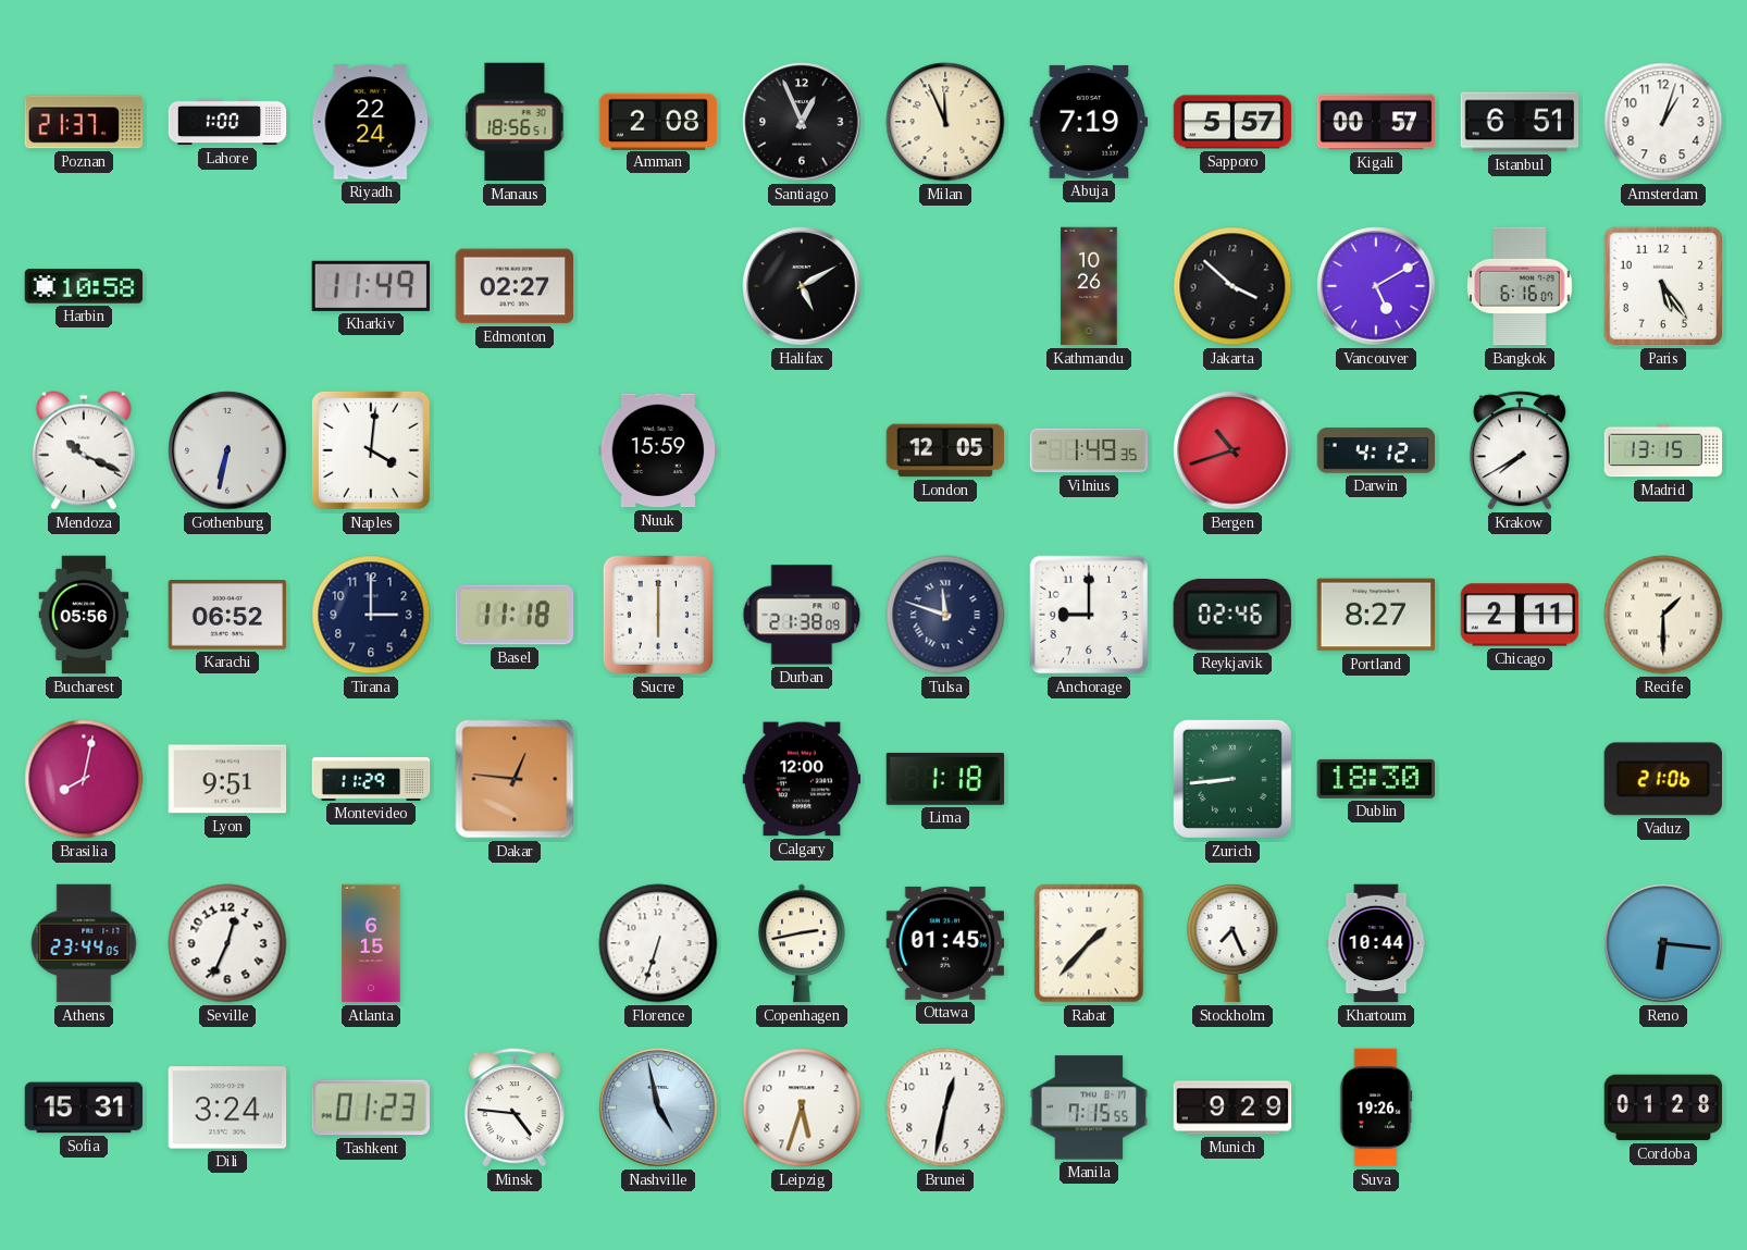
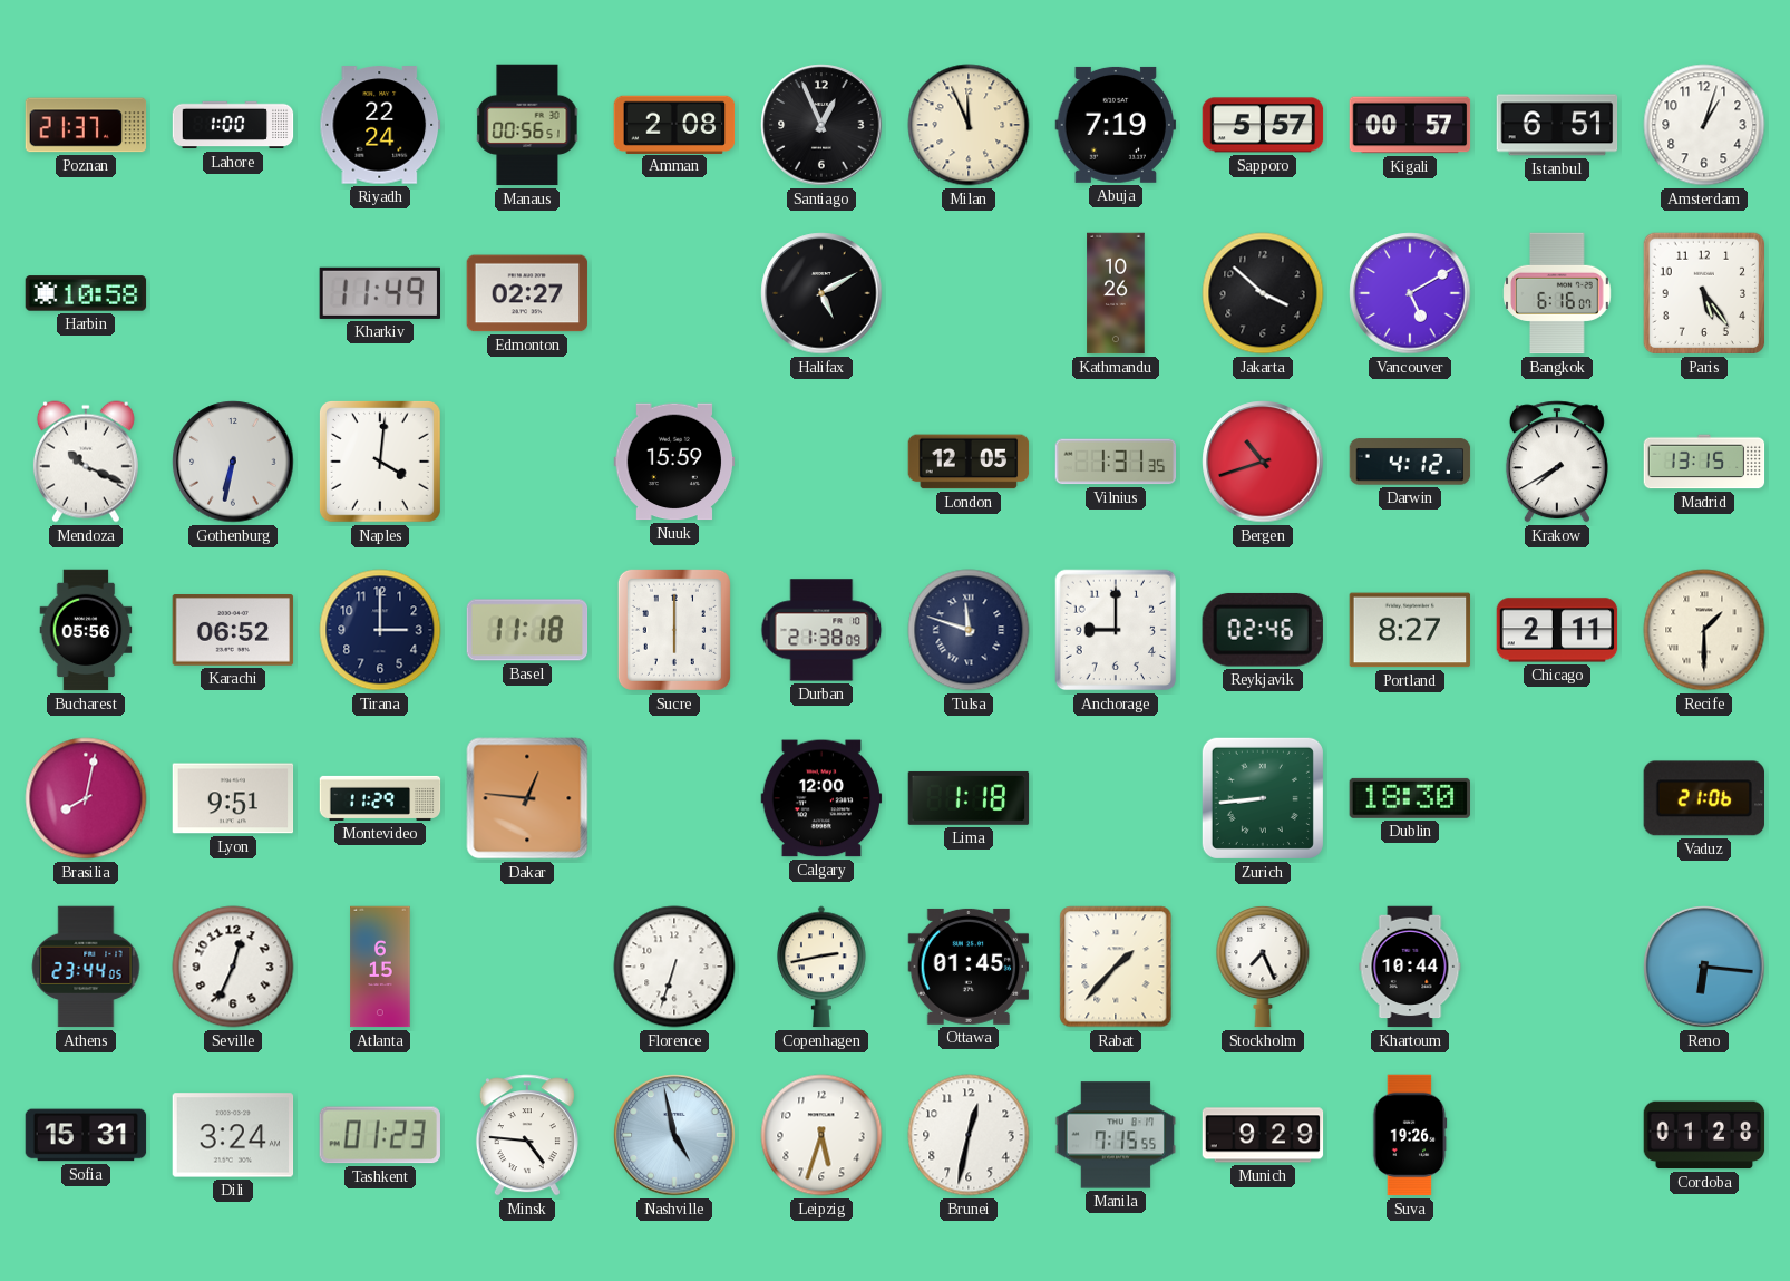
Manaus: 18:56 -> 00:56
Vilnius: 1:49 -> 1:31
